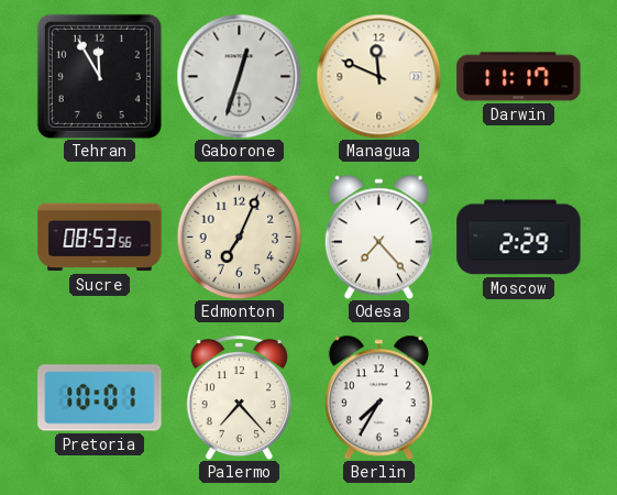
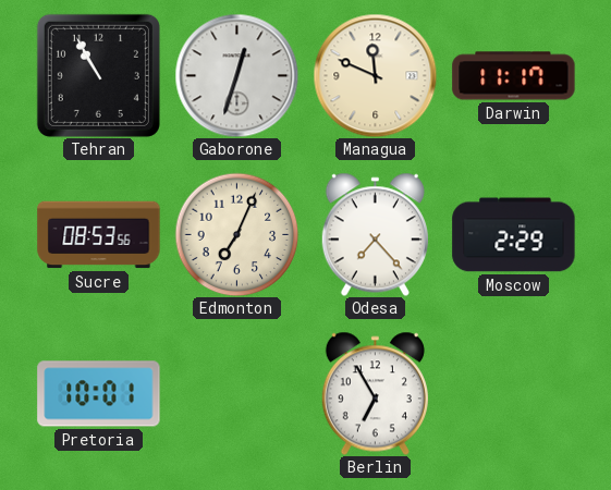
Tehran: 11:55 -> 10:55
Palermo: 7:23 -> none
Berlin: 7:35 -> 6:55
